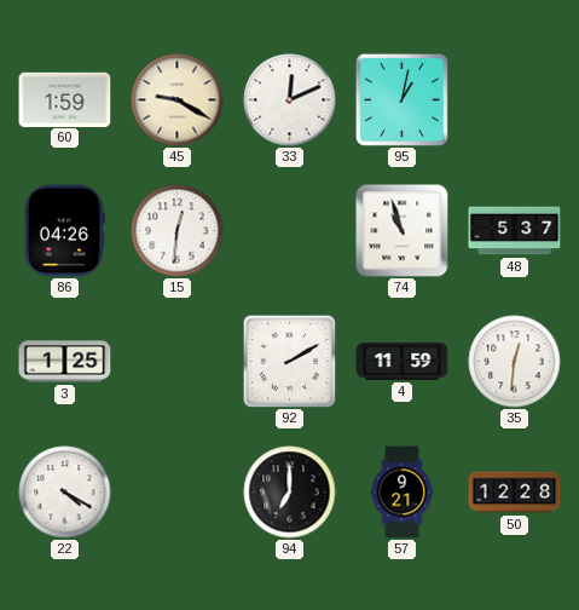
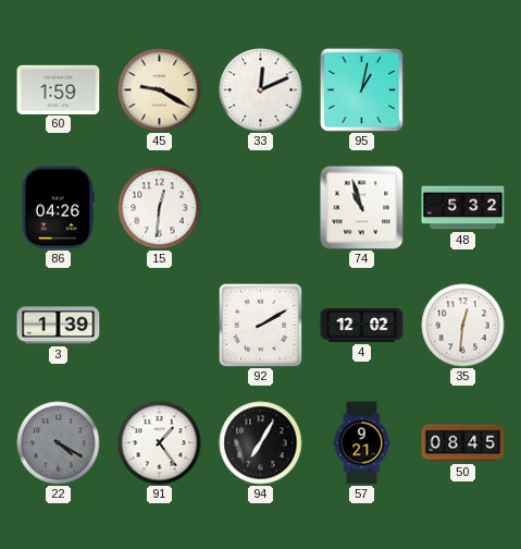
48: 5:37 -> 5:32
3: 1:25 -> 1:39
4: 11:59 -> 12:02
22 dial: white -> grey
91: none -> 1:24
94: 7:00 -> 7:05
50: 12:28 -> 08:45
